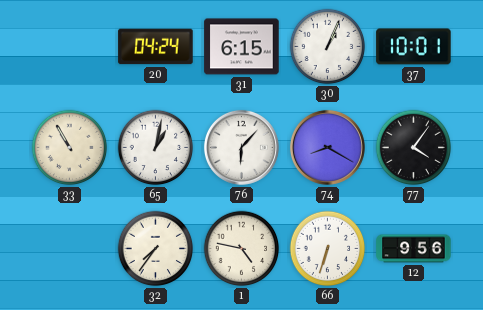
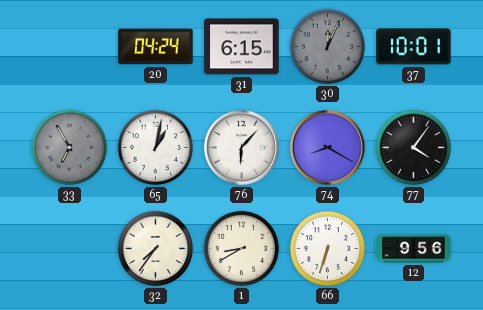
30: 1:04 -> 12:04
30 dial: white -> grey
33: 10:55 -> 6:55
33 dial: cream -> grey
1: 4:47 -> 8:40
